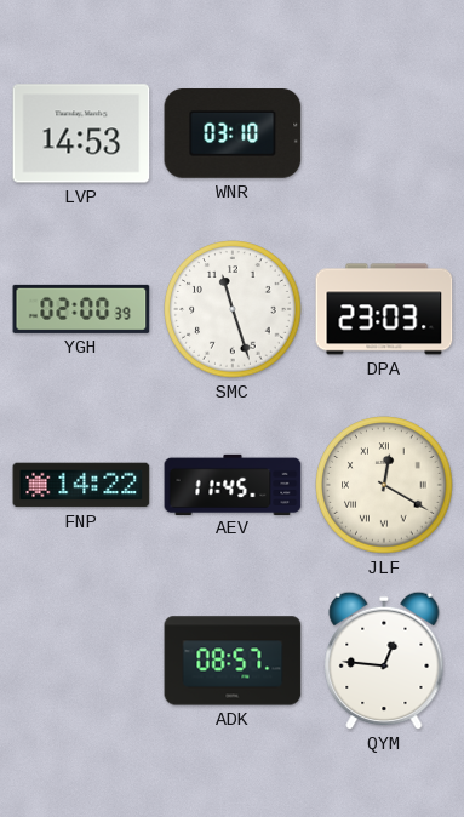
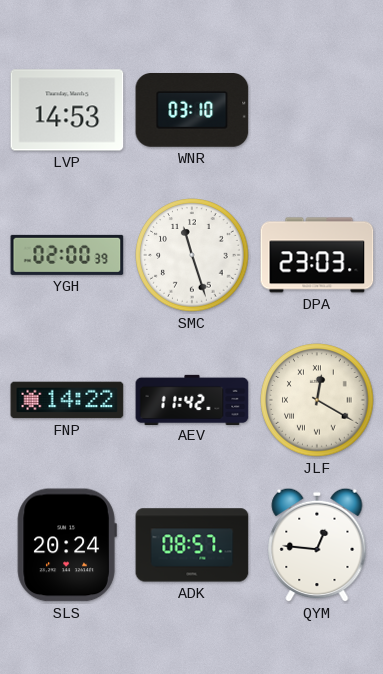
AEV: 11:45 -> 11:42
SLS: none -> 20:24
